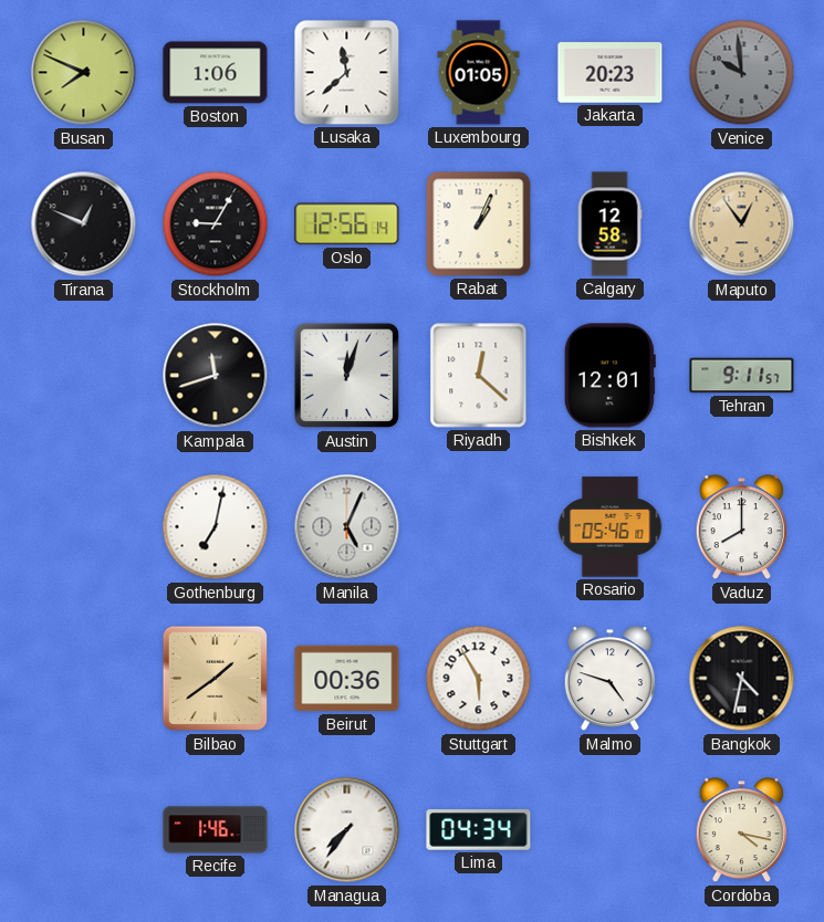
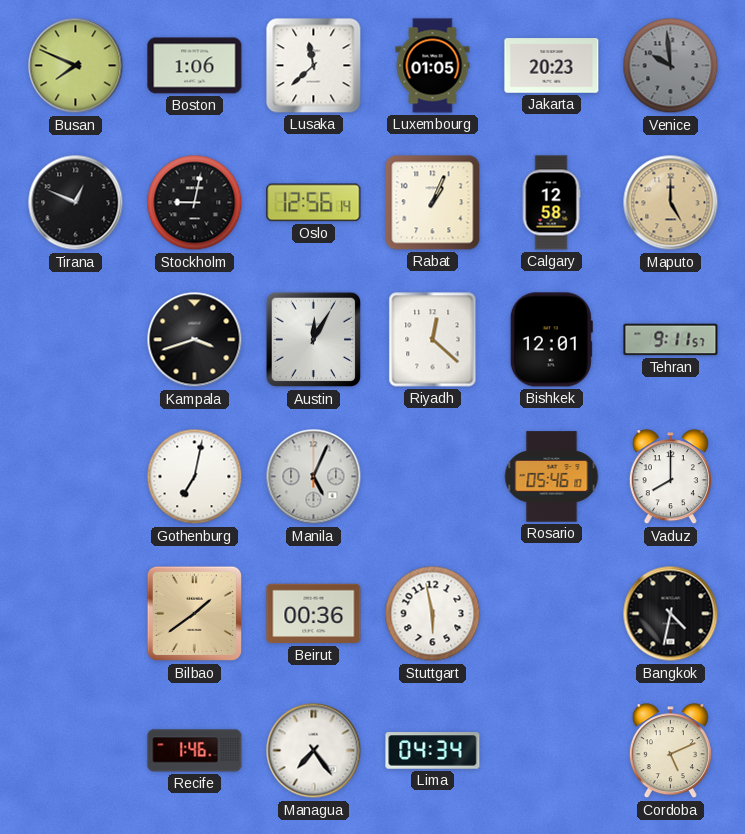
Stockholm: 9:05 -> 9:02
Maputo: 12:54 -> 5:00
Kampala: 11:42 -> 3:42
Austin: 12:03 -> 12:05
Stuttgart: 5:55 -> 5:58
Malmo: 4:48 -> none
Managua: 7:36 -> 7:24
Cordoba: 4:17 -> 5:11
